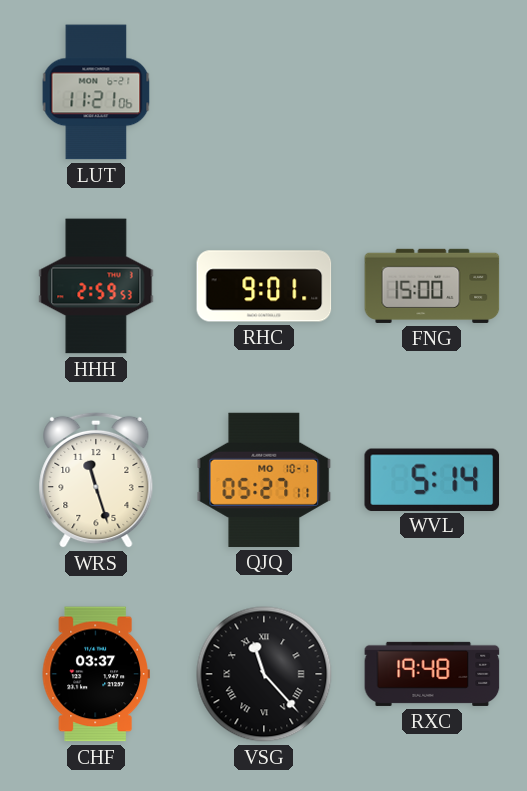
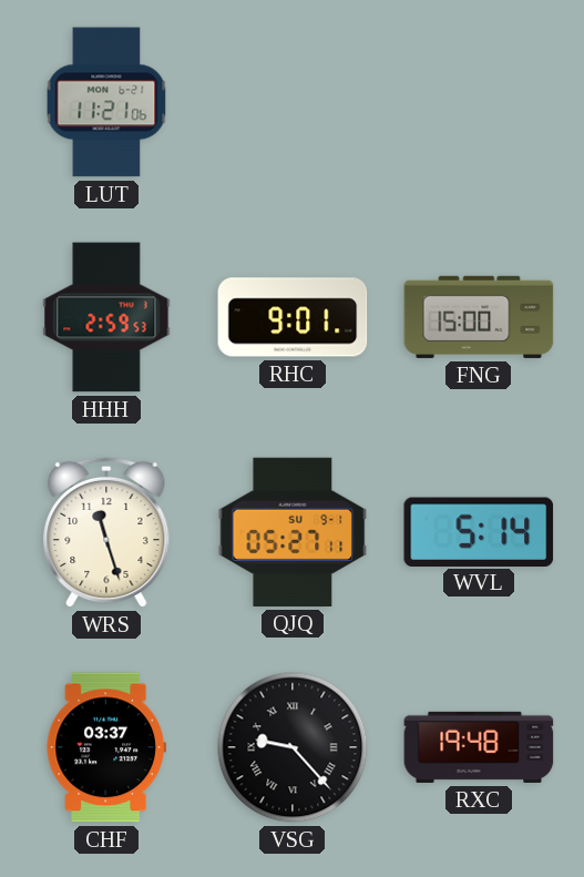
QJQ date: MO 10-1 -> SU 9-1
VSG: 11:23 -> 9:23
